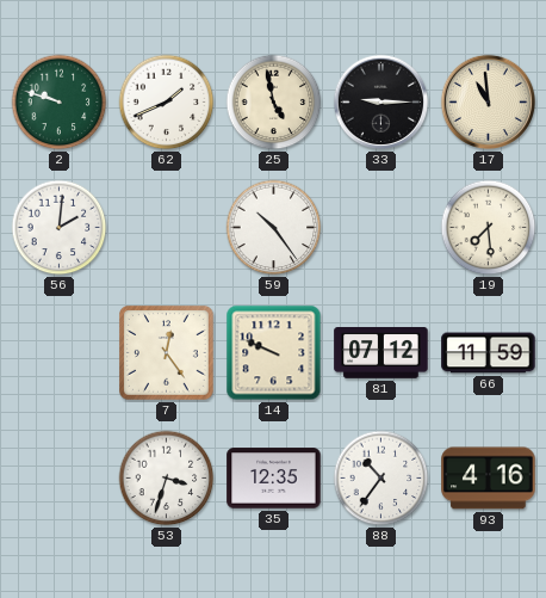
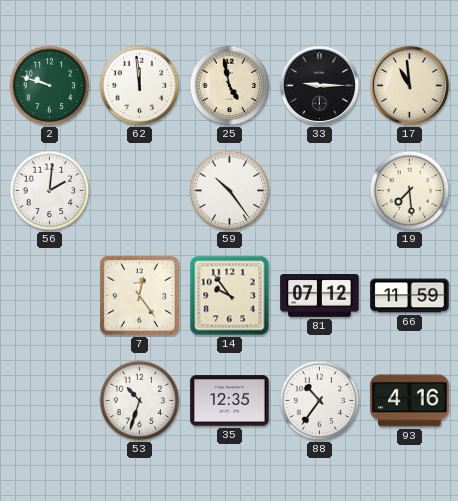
62: 1:41 -> 11:59
14: 9:49 -> 9:54
53: 3:33 -> 10:33
